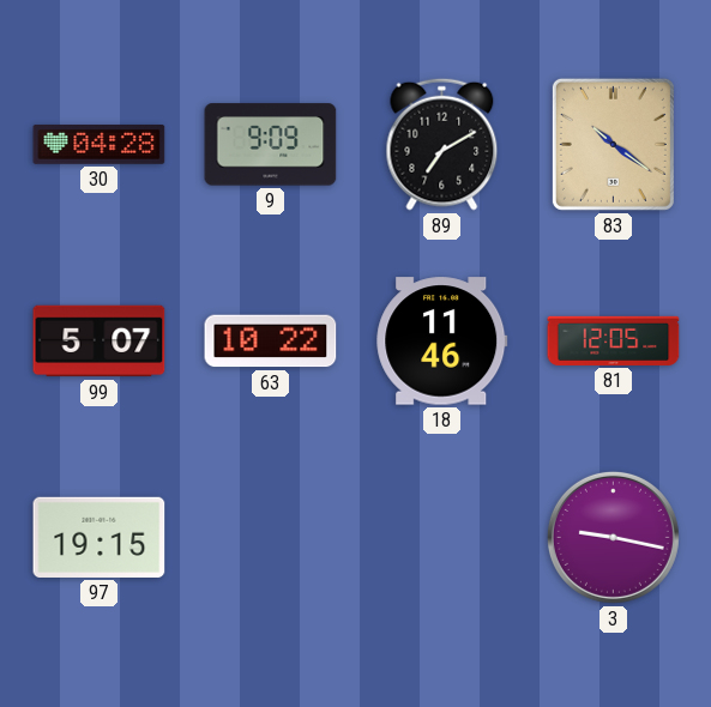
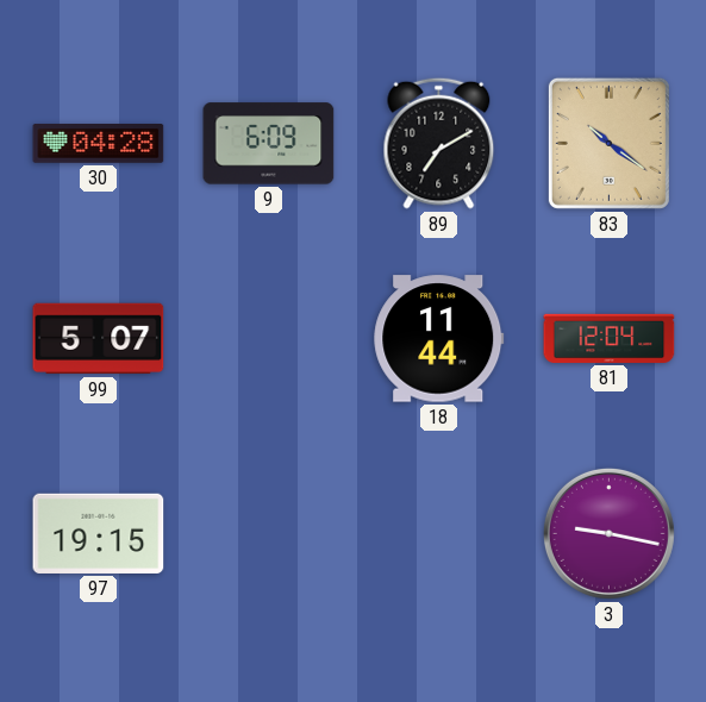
9: 9:09 -> 6:09
63: 10:22 -> none
18: 11:46 -> 11:44
81: 12:05 -> 12:04
